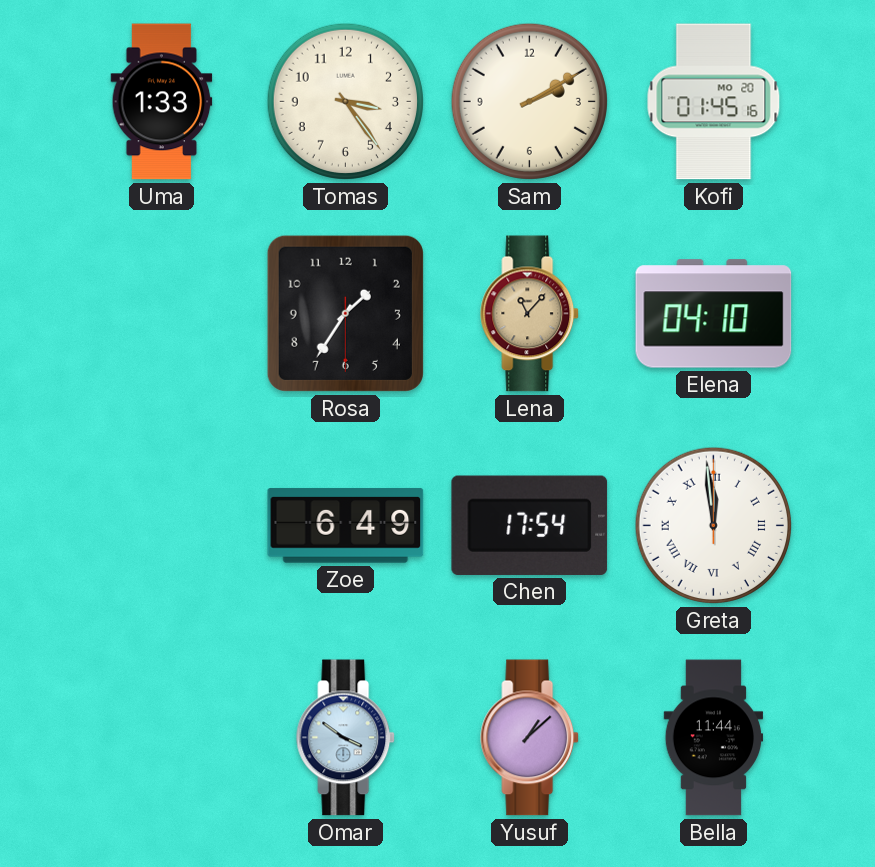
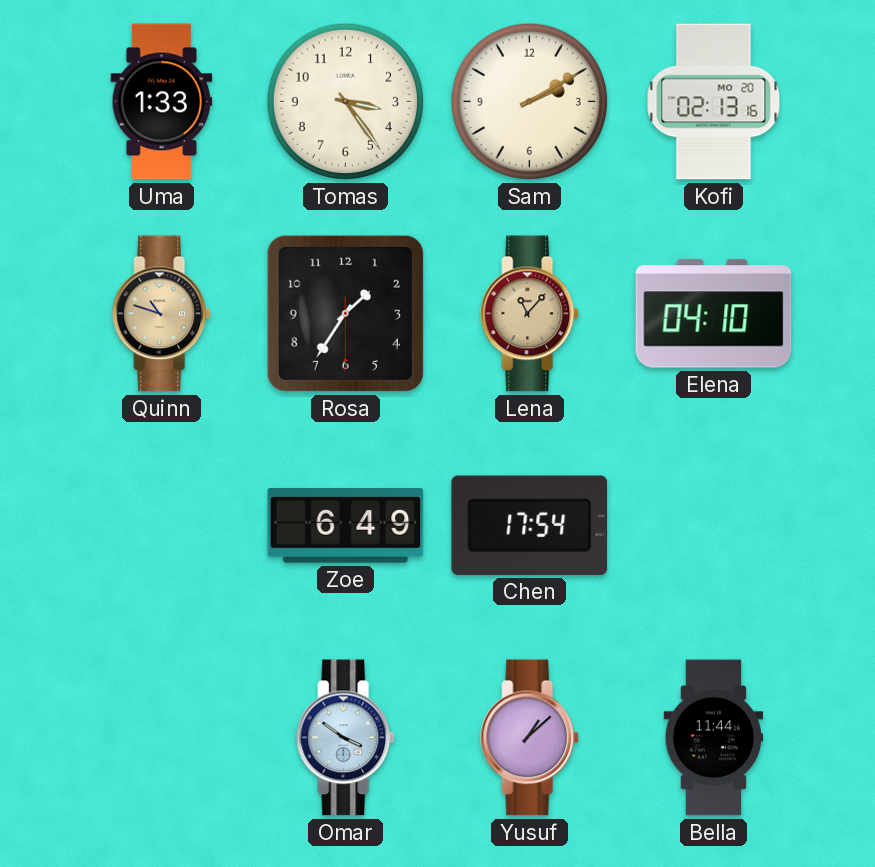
Kofi: 01:45 -> 02:13
Quinn: none -> 10:48
Greta: 11:59 -> none
